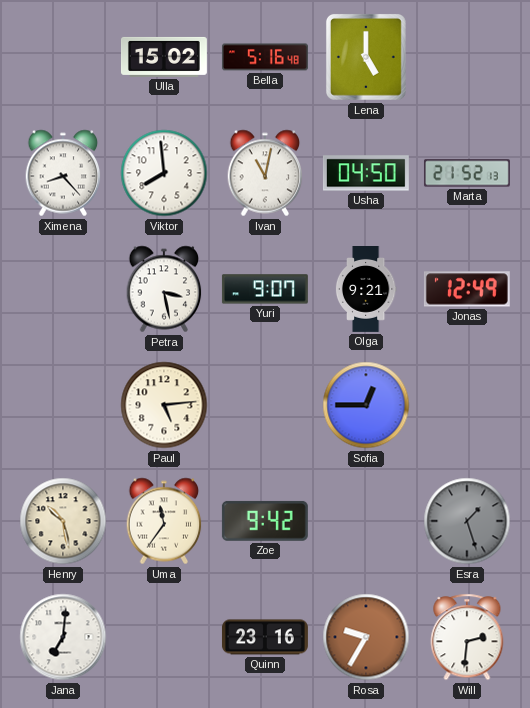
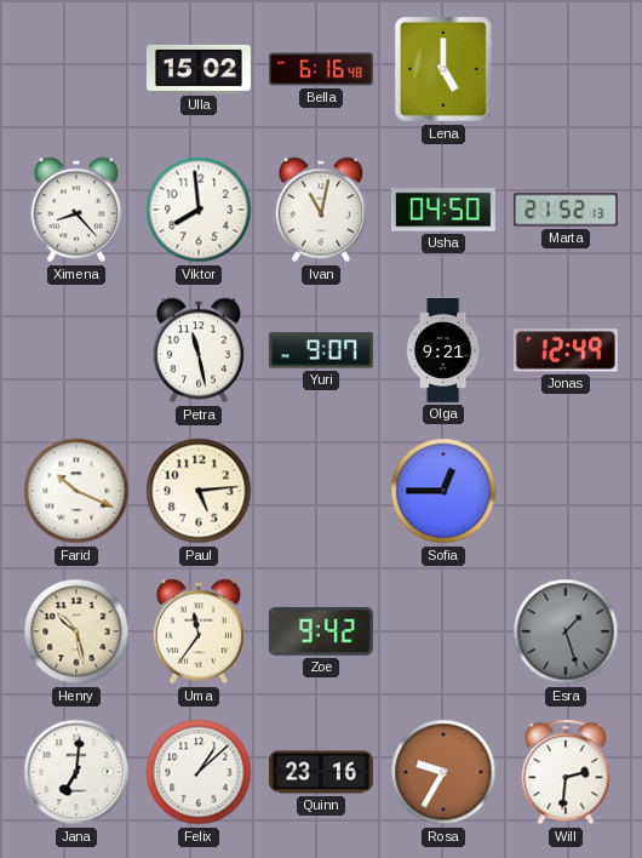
Bella: 5:16 -> 6:16
Petra: 3:28 -> 11:28
Farid: none -> 10:19
Felix: none -> 1:08
